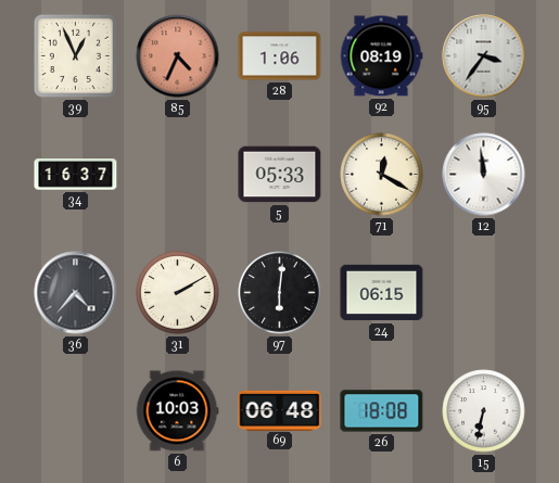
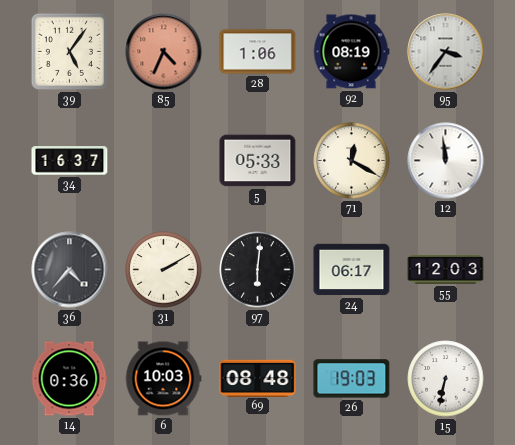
39: 12:56 -> 5:06
24: 06:15 -> 06:17
55: none -> 12:03
14: none -> 0:36
69: 06:48 -> 08:48
26: 18:08 -> 19:03
